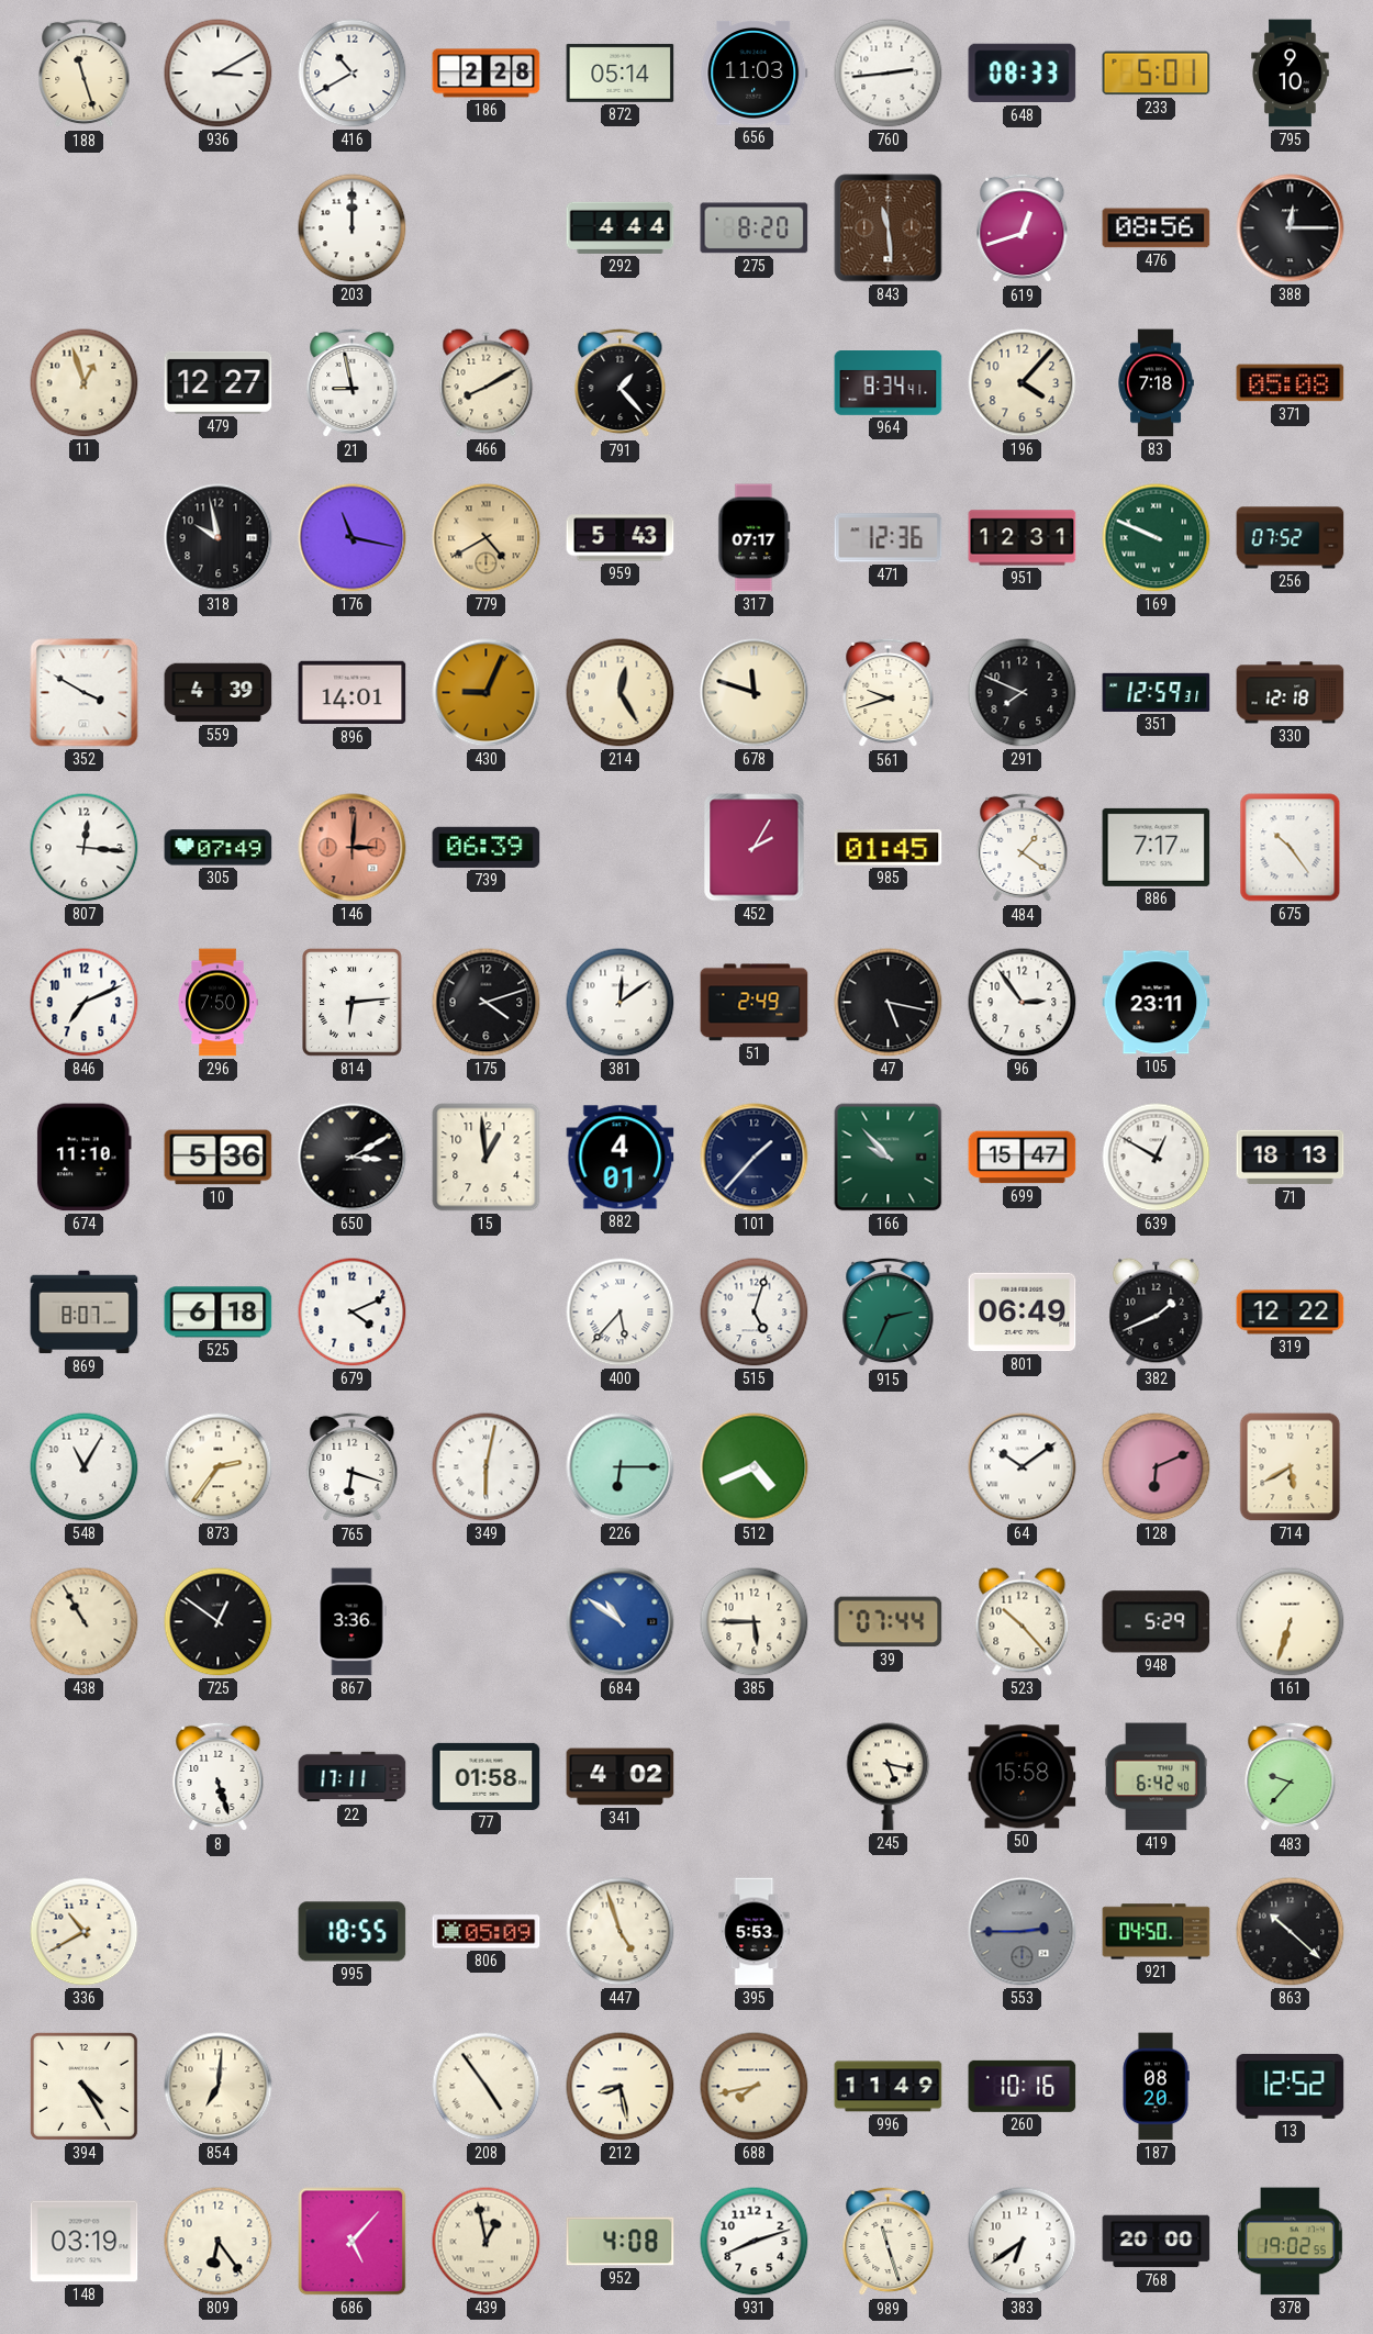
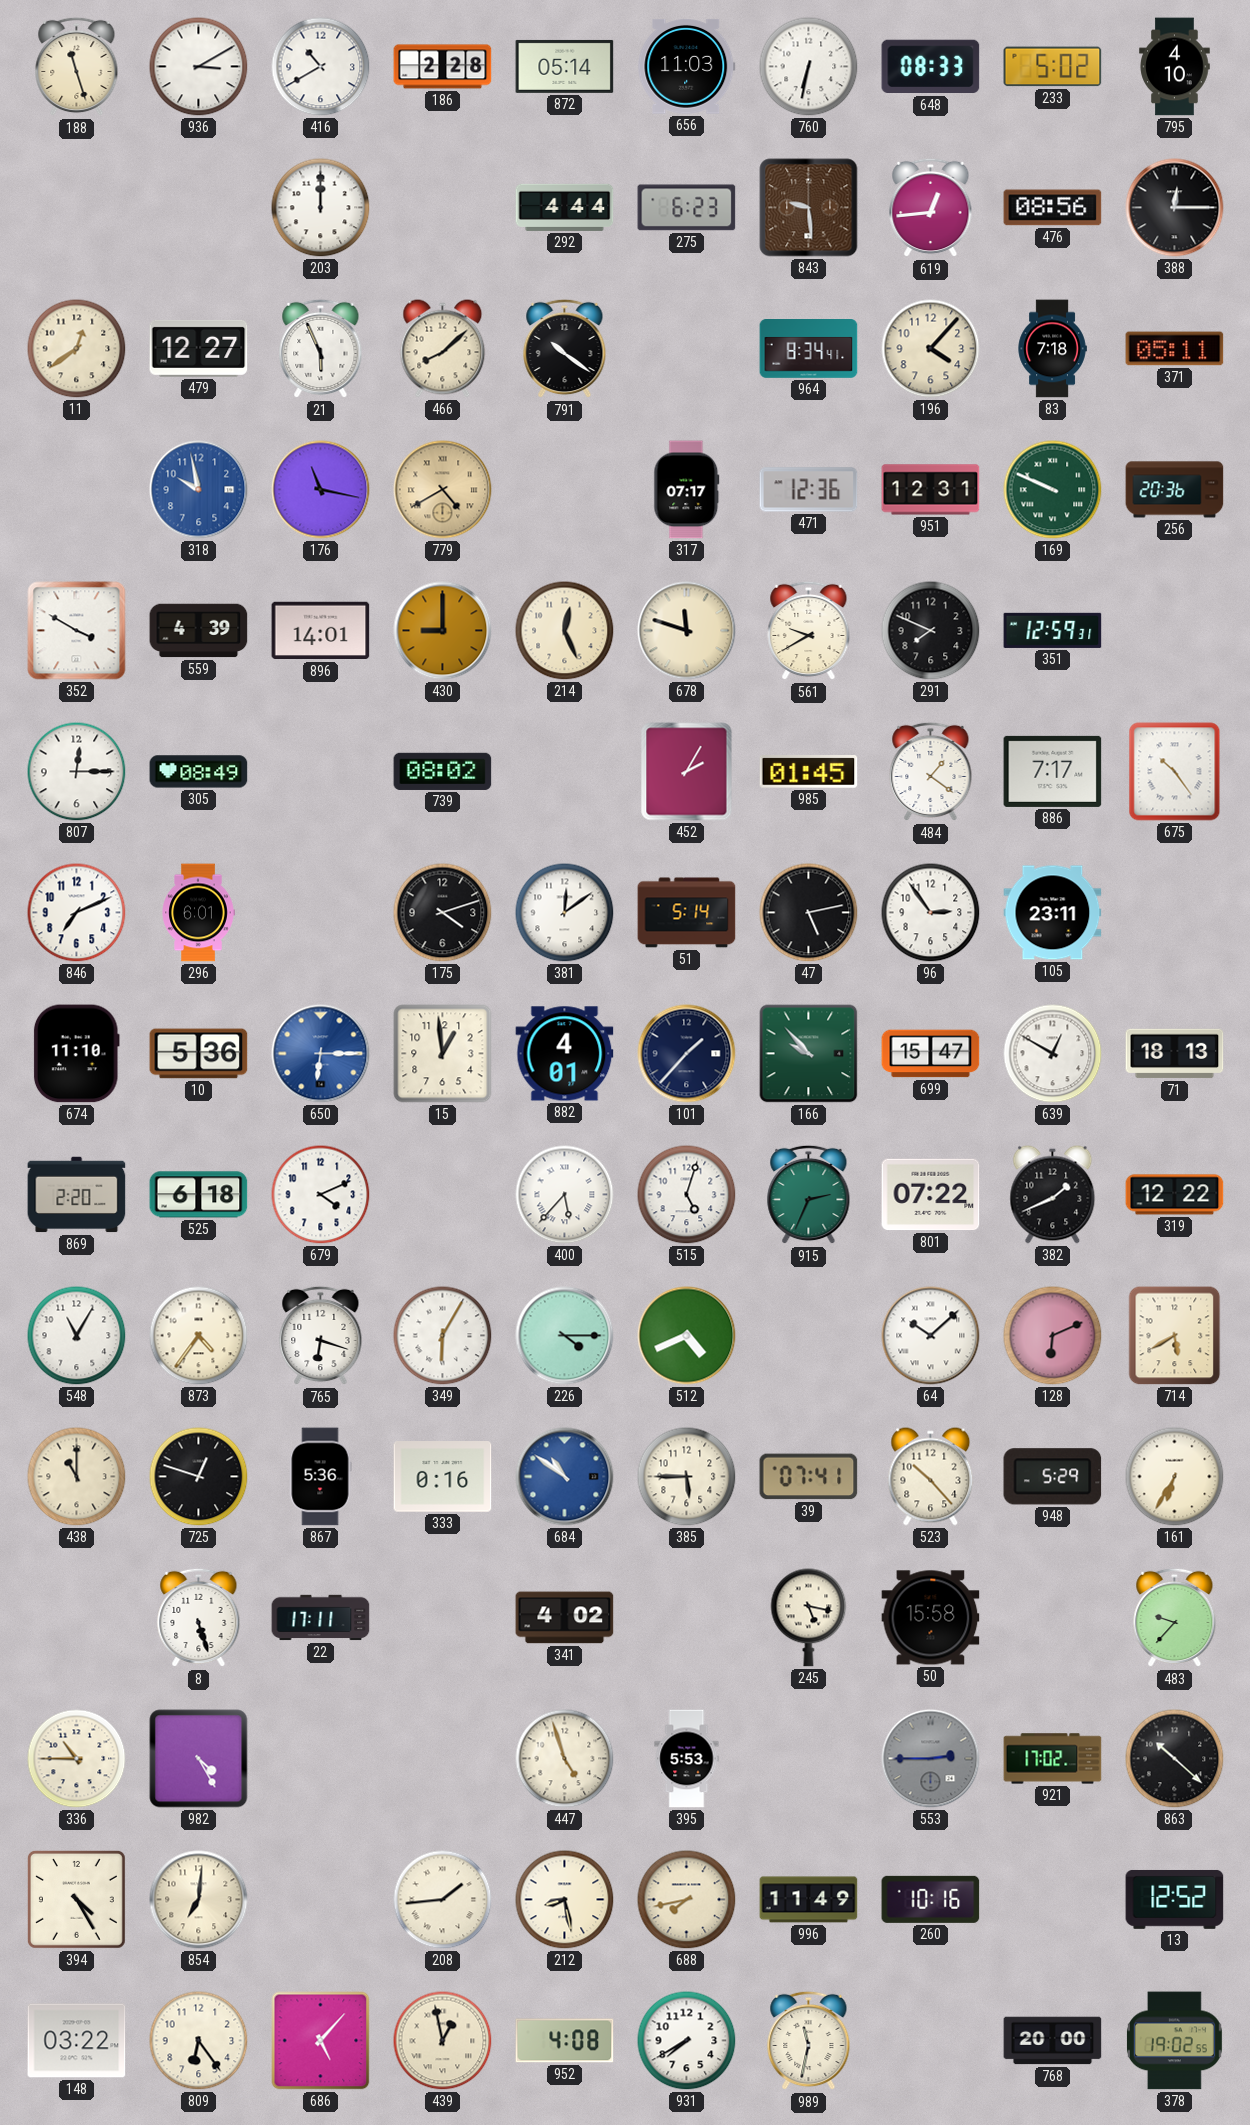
760: 2:44 -> 6:32
233: 5:01 -> 5:02
795: 9:10 -> 4:10
275: 8:20 -> 6:23
843: 11:29 -> 9:29
619: 12:42 -> 12:44
11: 12:57 -> 12:39
21: 8:58 -> 5:56
466: 8:10 -> 8:08
791: 1:23 -> 10:21
371: 05:08 -> 05:11
318 dial: black -> blue
959: 5:43 -> none
256: 07:52 -> 20:36
430: 9:04 -> 9:00
214: 12:25 -> 12:26
561: 9:42 -> 9:40
330: 12:18 -> none
807: 12:16 -> 12:15
305: 07:49 -> 08:49
146: 3:01 -> none
739: 06:39 -> 08:02
296: 7:50 -> 6:01
814: 6:14 -> none
51: 2:49 -> 5:14
47: 5:17 -> 5:13
650: 3:10 -> 6:15
650 dial: black -> blue
869: 8:07 -> 2:20
801: 06:49 -> 07:22
873: 2:36 -> 4:36
349: 6:02 -> 6:05
226: 6:15 -> 4:15
64: 10:09 -> 10:08
438: 10:55 -> 11:00
725: 12:51 -> 12:48
867: 3:36 -> 5:36
333: none -> 0:16
39: 07:44 -> 07:41
161: 6:33 -> 6:35
77: 01:58 -> none
419: 6:42 -> none
336: 10:40 -> 10:45
982: none -> 4:25
995: 18:55 -> none
806: 05:09 -> none
921: 04:50 -> 17:02
208: 4:54 -> 1:44
187: 08:20 -> none
148: 03:19 -> 03:22
931: 8:12 -> 7:40
989: 11:27 -> 11:32
383: 6:39 -> none
